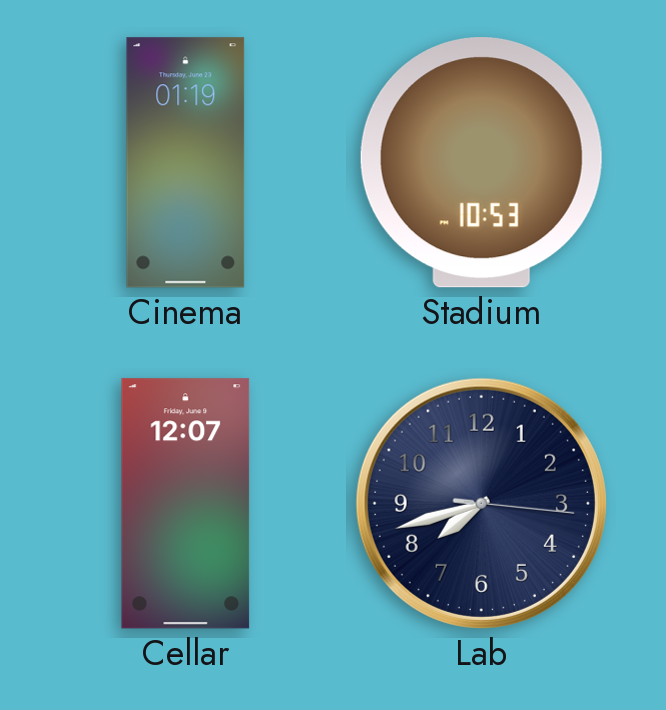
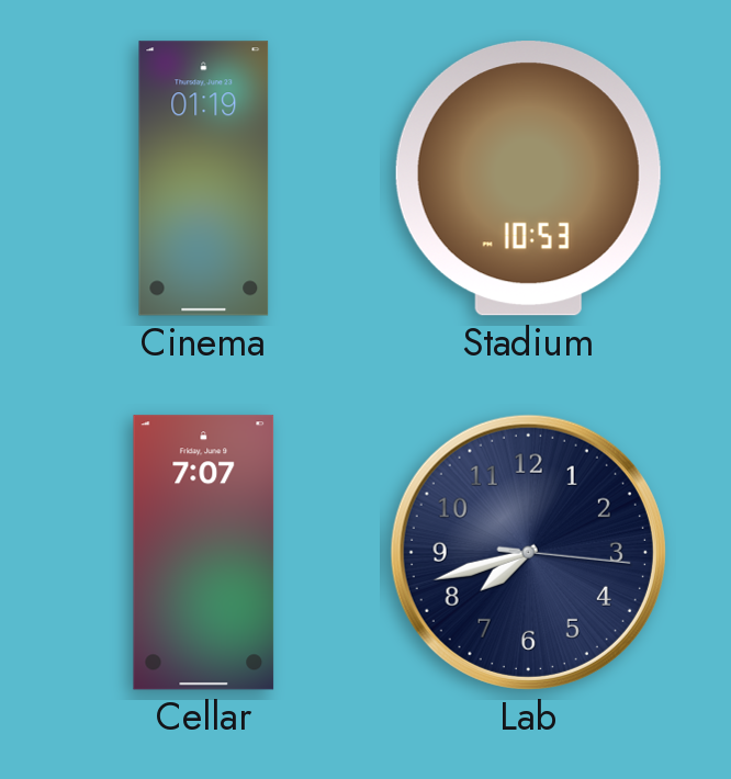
Cellar: 12:07 -> 7:07
